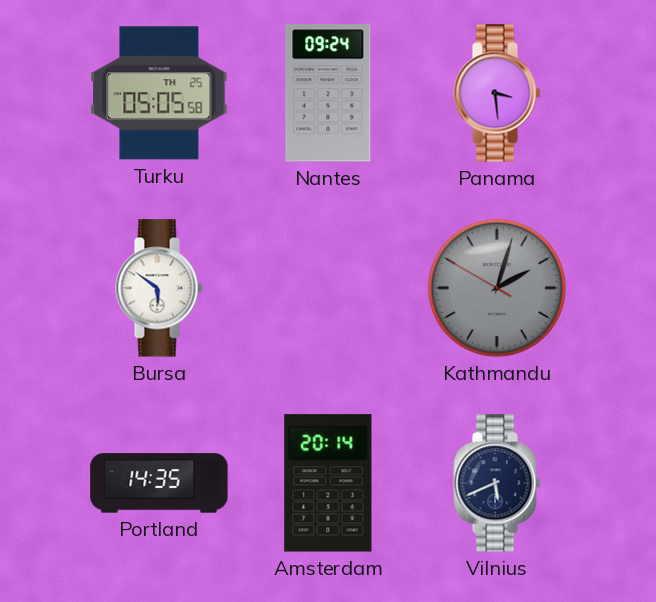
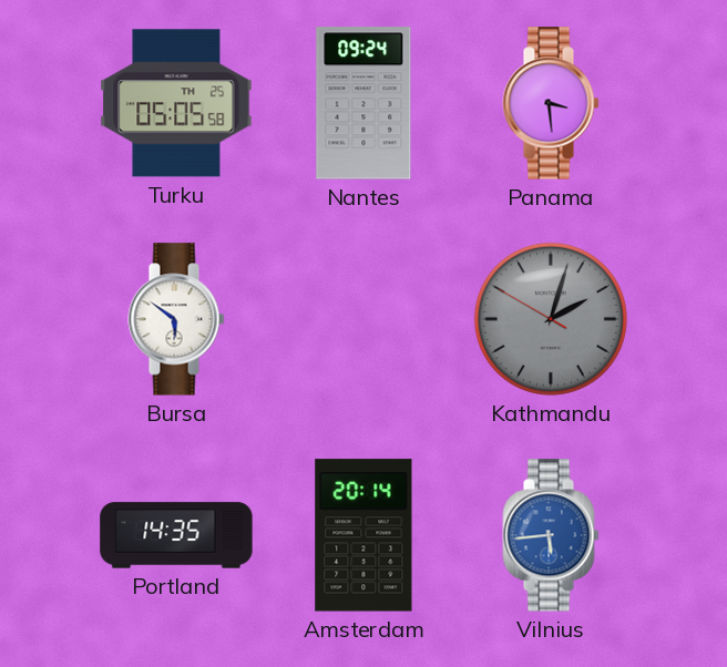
Vilnius: 5:41 -> 5:44
Vilnius dial: navy -> blue
